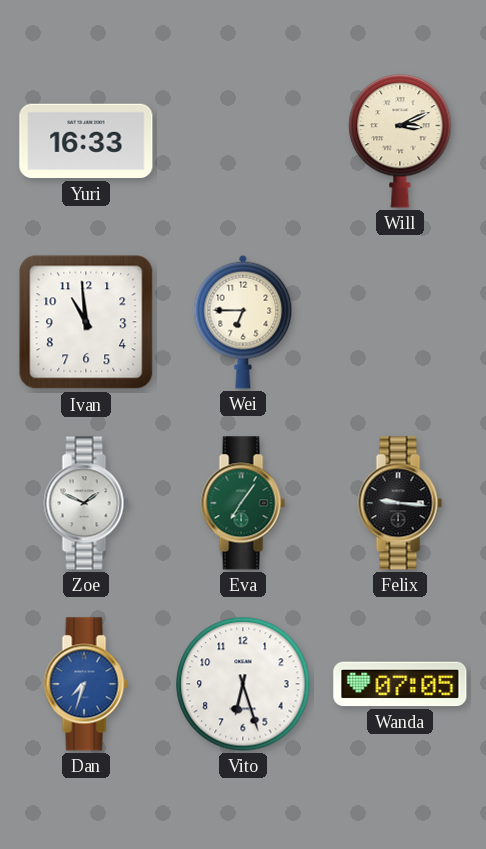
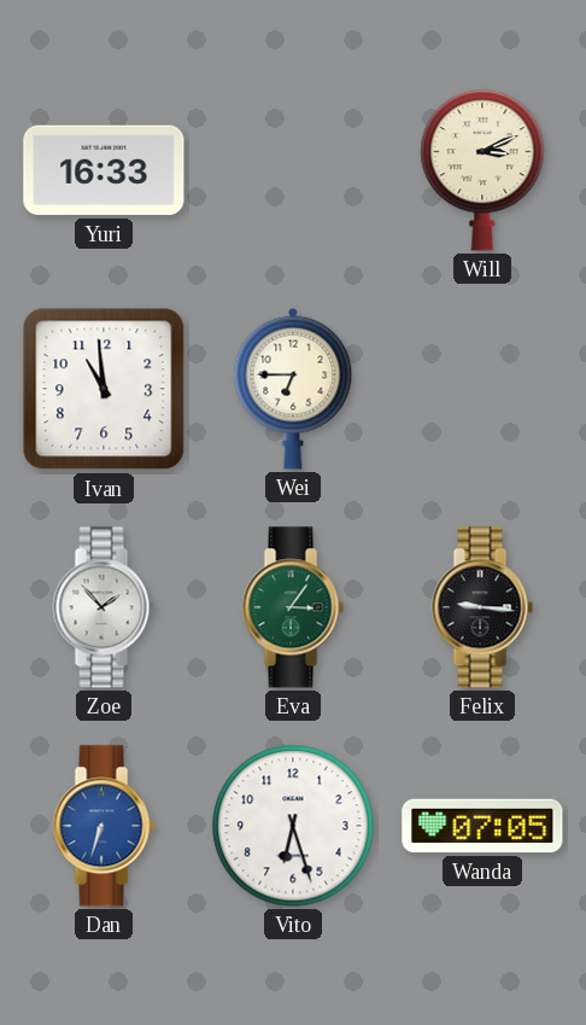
Zoe: 1:49 -> 1:53
Eva: 7:06 -> 3:06
Dan: 7:33 -> 6:33
